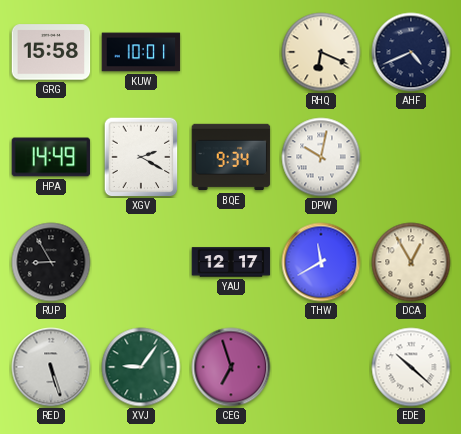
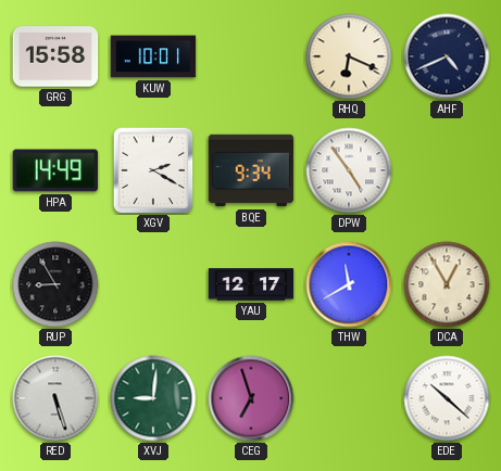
DPW: 10:02 -> 4:54
XVJ: 9:06 -> 9:01
